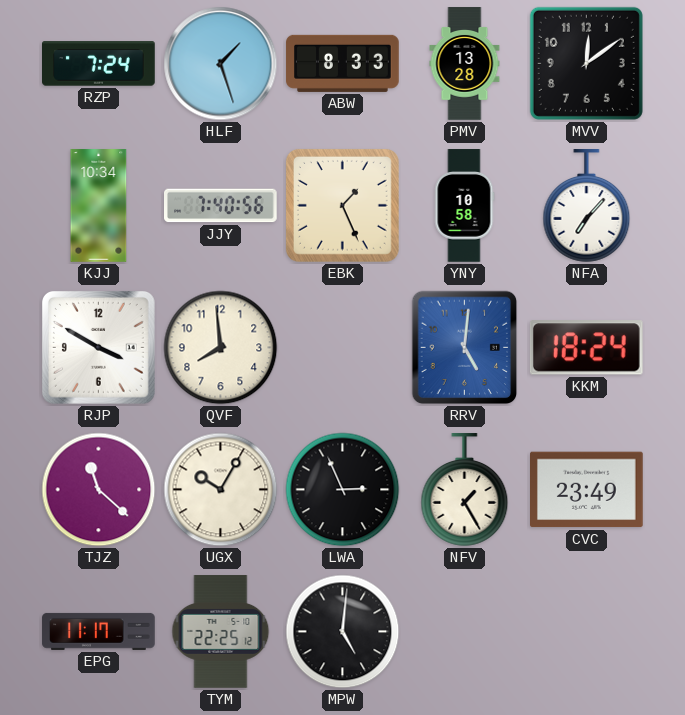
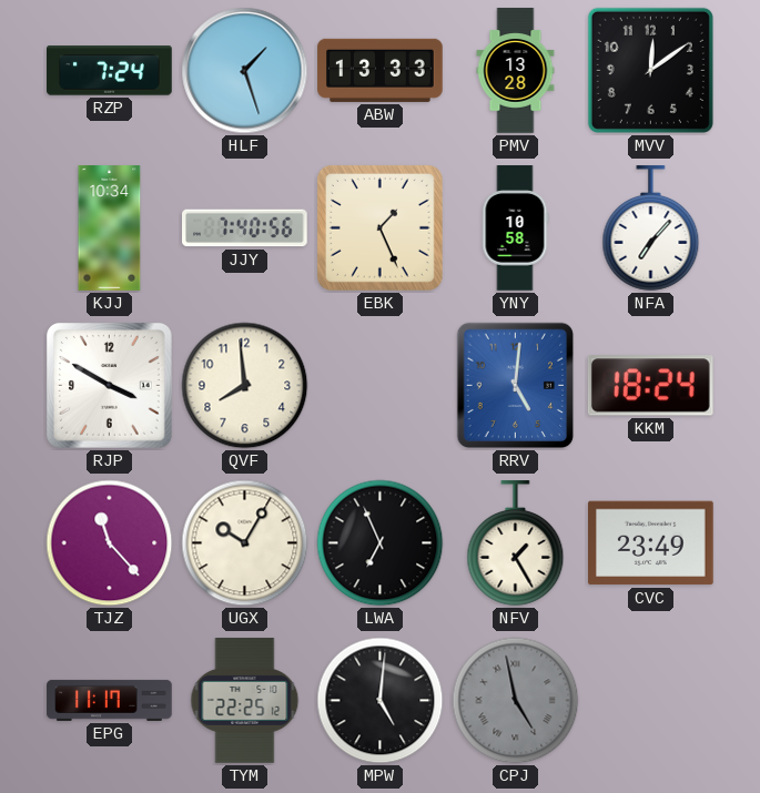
ABW: 8:33 -> 13:33
TJZ: 11:22 -> 11:23
LWA: 2:56 -> 6:56
CPJ: none -> 4:58
